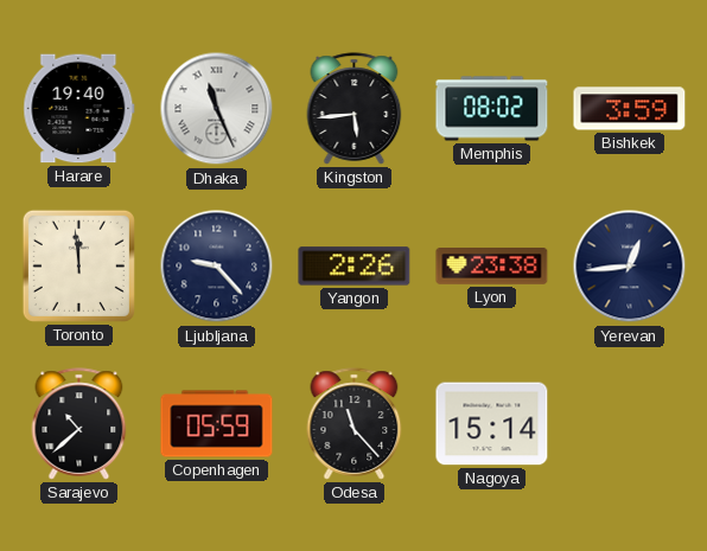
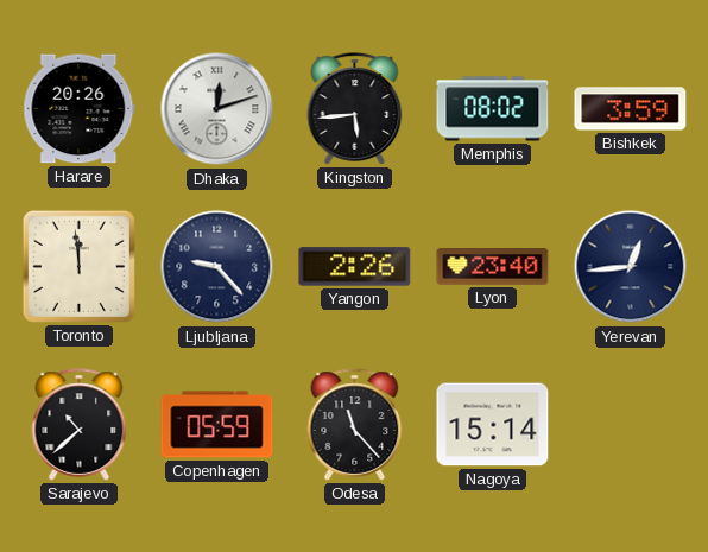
Harare: 19:40 -> 20:26
Dhaka: 11:26 -> 12:12
Lyon: 23:38 -> 23:40
